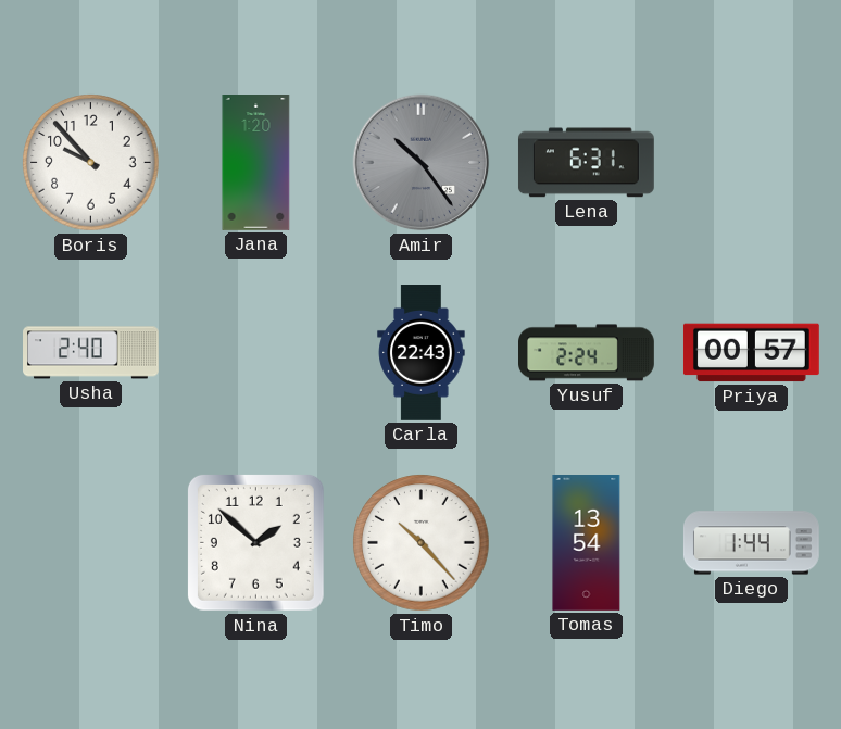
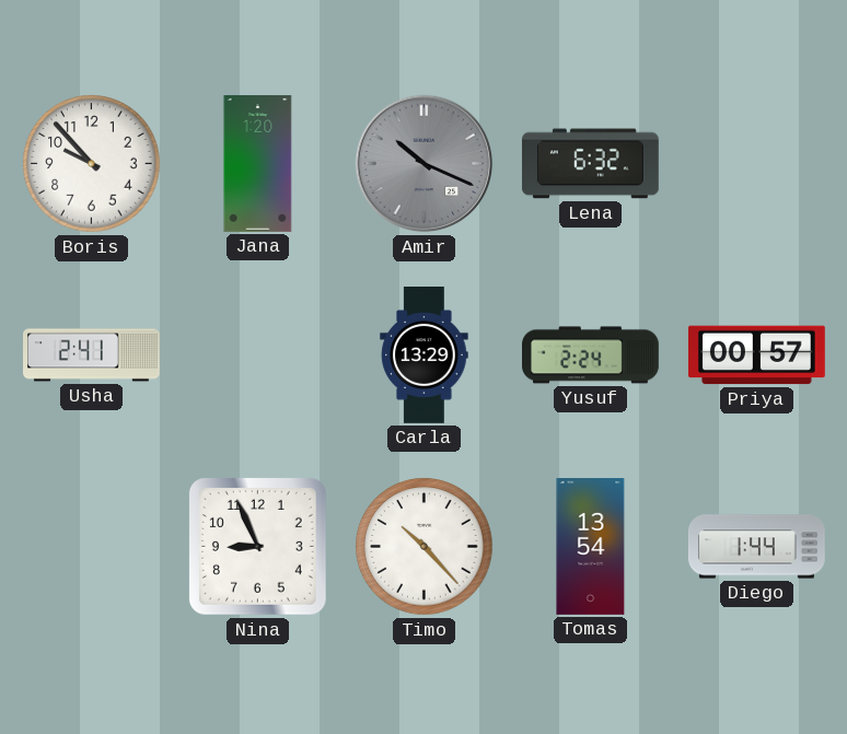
Amir: 10:24 -> 10:19
Lena: 6:31 -> 6:32
Usha: 2:40 -> 2:41
Carla: 22:43 -> 13:29
Nina: 1:52 -> 8:56
